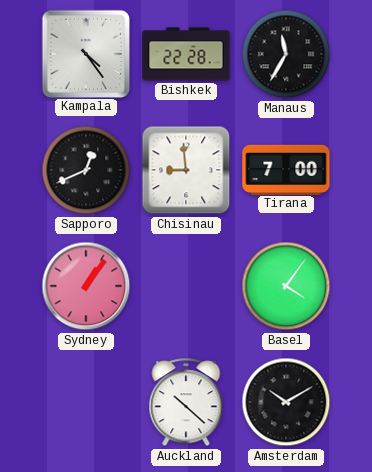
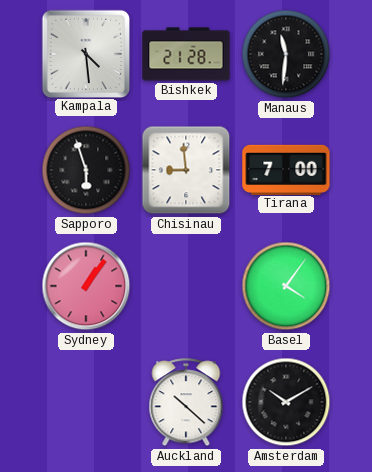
Kampala: 4:24 -> 4:29
Bishkek: 22:28 -> 21:28
Manaus: 11:35 -> 11:31
Sapporo: 12:41 -> 5:57
